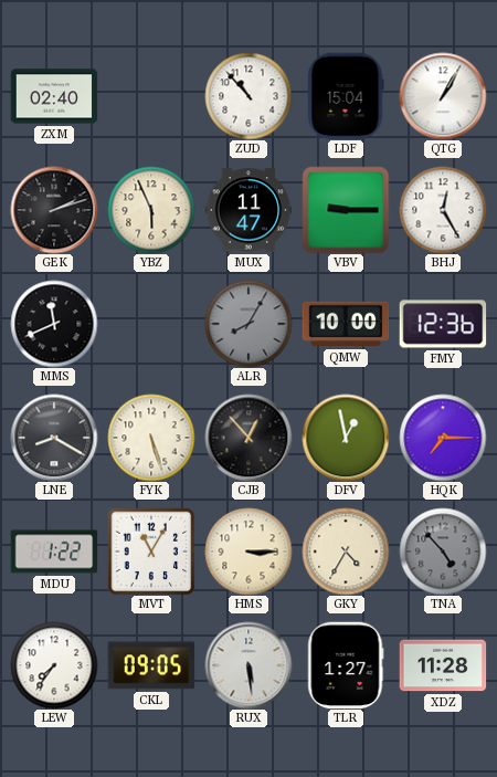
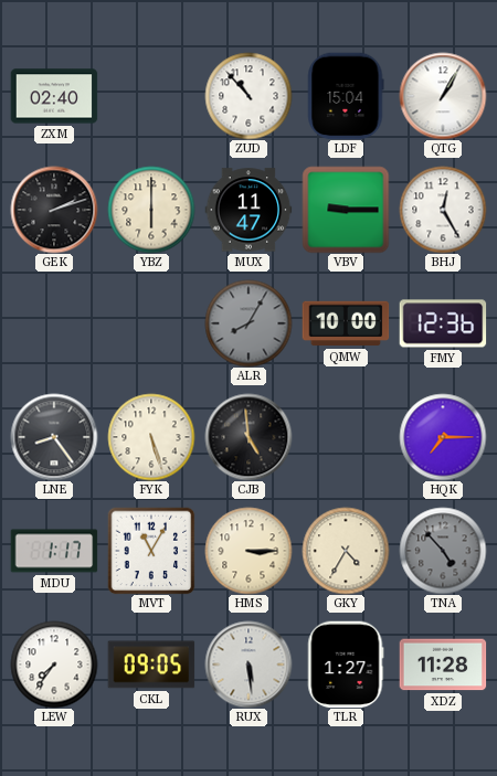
YBZ: 5:56 -> 6:00
MMS: 11:41 -> none
LNE: 8:20 -> 8:24
CJB: 12:53 -> 4:59
DFV: 12:58 -> none
MDU: 1:22 -> 1:17
